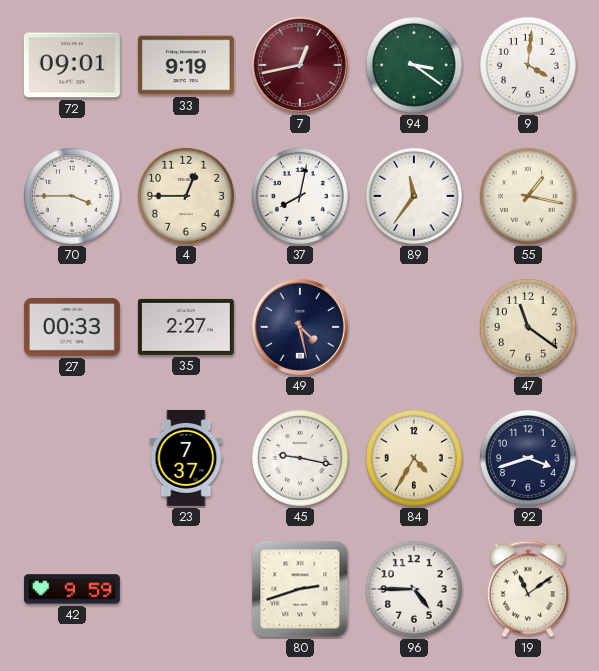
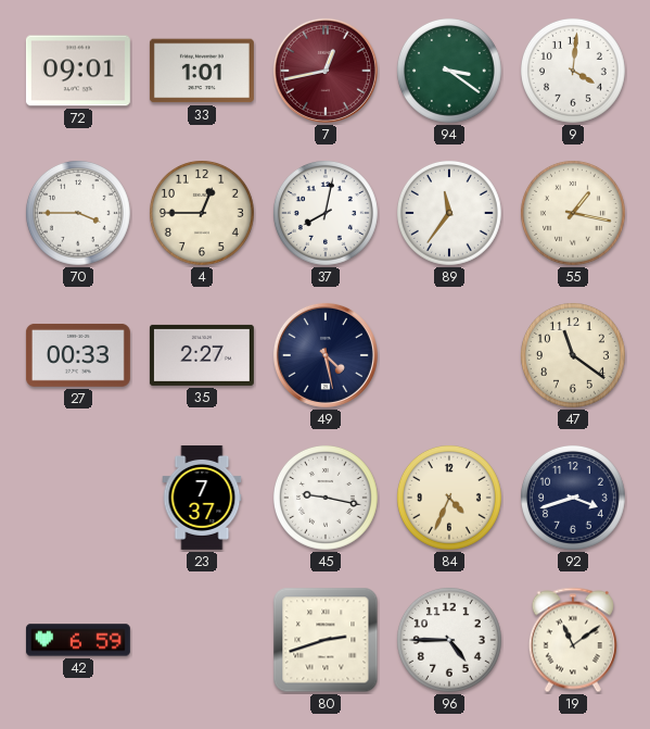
33: 9:19 -> 1:01
84: 4:35 -> 4:34
42: 9:59 -> 6:59
